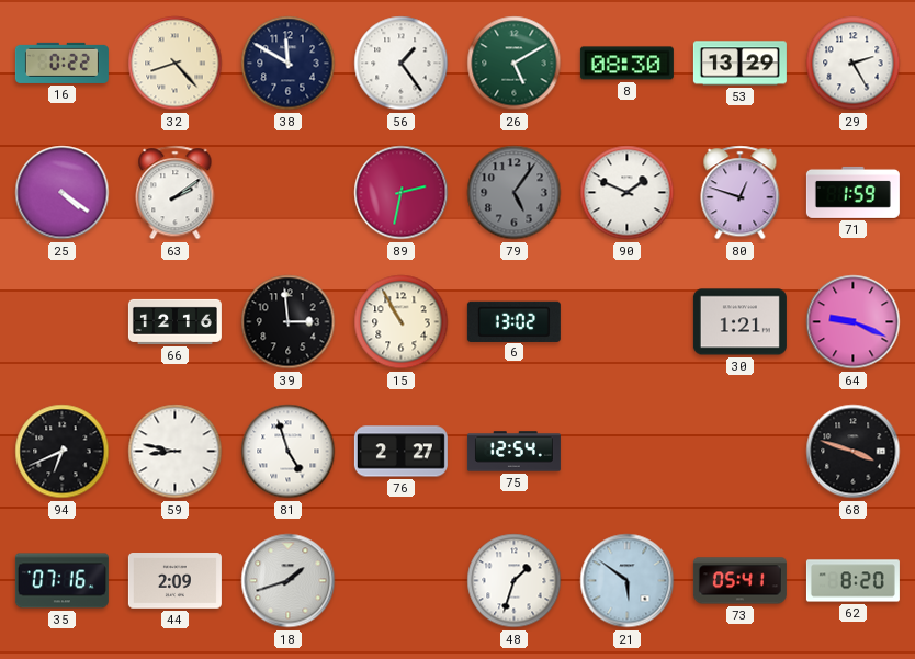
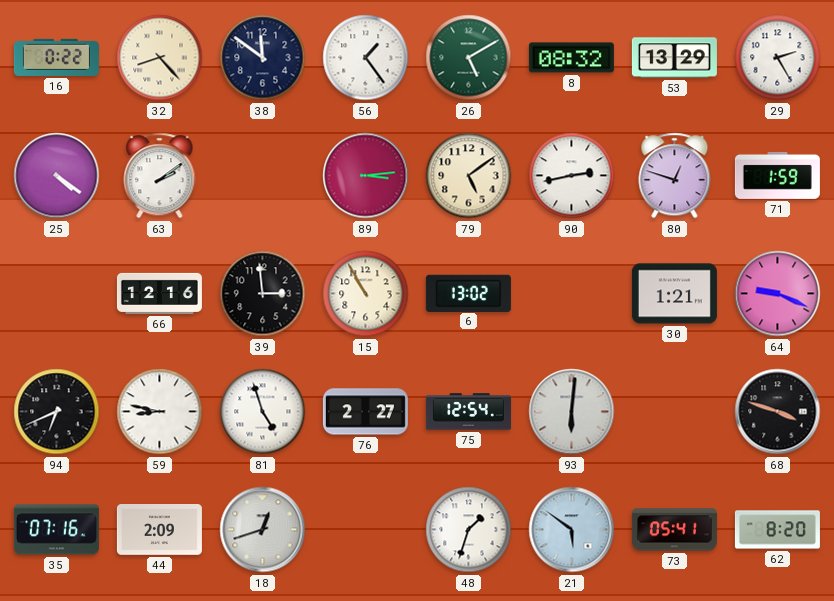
38: 11:50 -> 11:51
8: 08:30 -> 08:32
89: 2:32 -> 3:14
79: 5:06 -> 5:09
79 dial: grey -> cream
90: 1:49 -> 2:43
93: none -> 6:01
18: 1:42 -> 12:42
